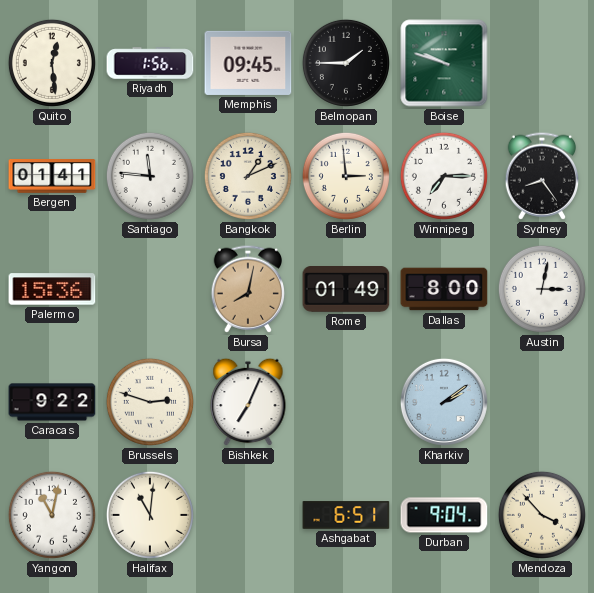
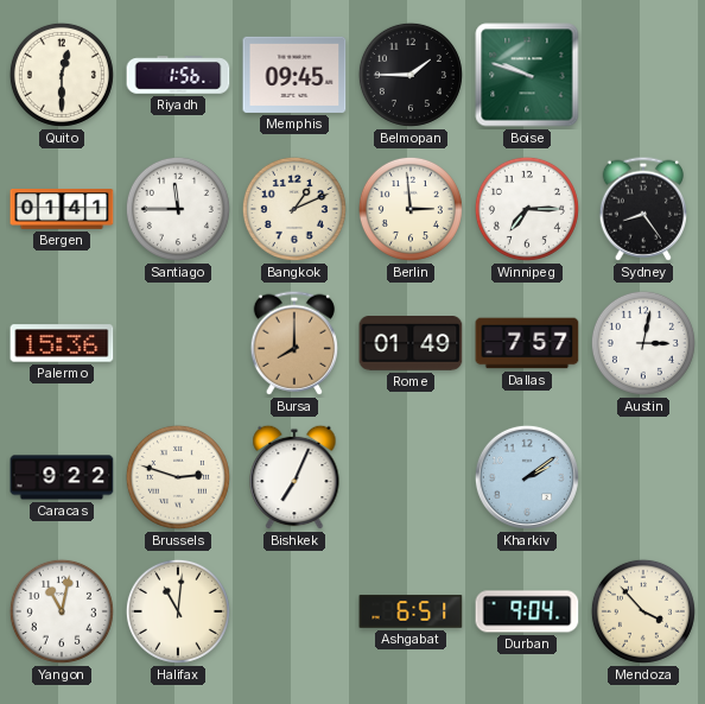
Quito: 12:29 -> 12:30
Santiago: 11:46 -> 11:45
Bursa: 8:02 -> 8:00
Dallas: 8:00 -> 7:57
